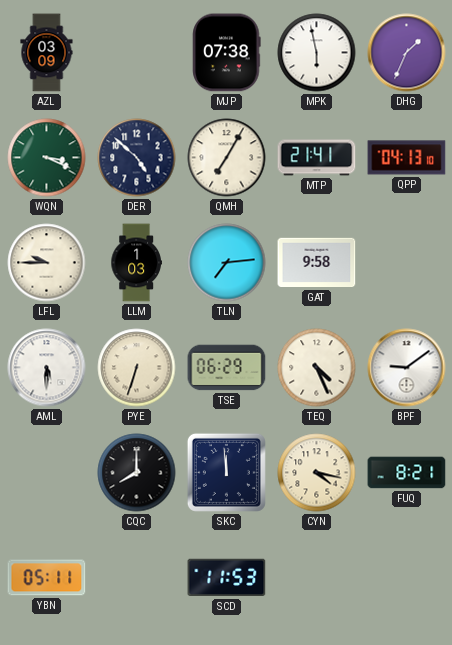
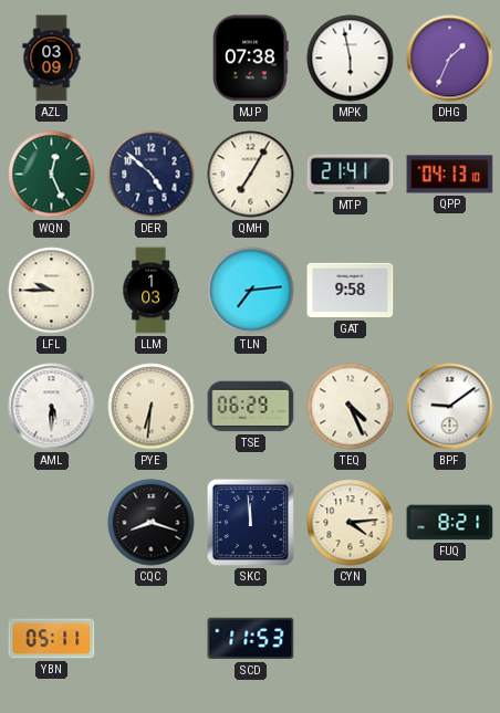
WQN: 3:19 -> 12:26
PYE: 6:33 -> 6:31
CQC: 8:00 -> 8:18
CYN: 4:17 -> 4:14
